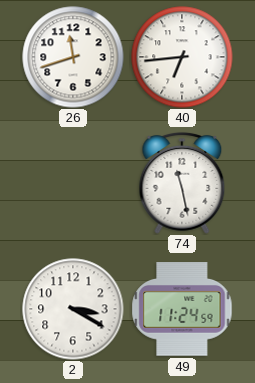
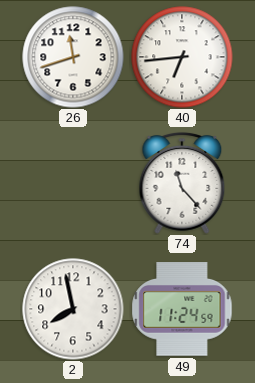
74: 11:28 -> 11:23
2: 3:20 -> 7:58
